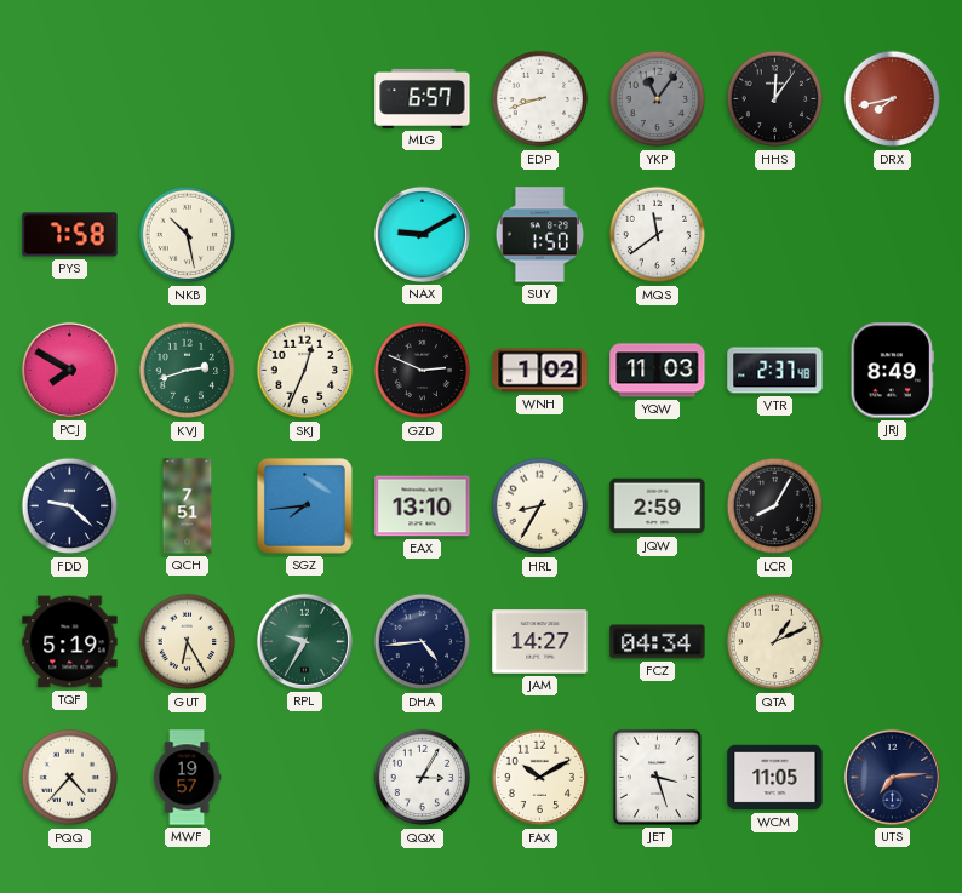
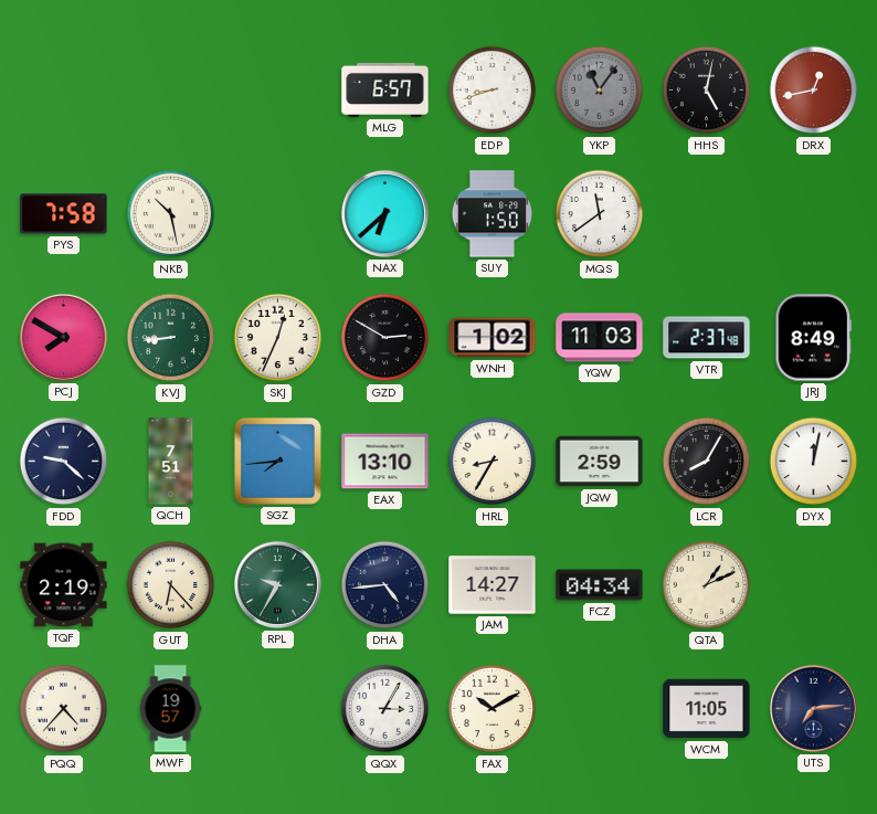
HHS: 12:06 -> 5:02
DRX: 7:43 -> 12:43
NAX: 9:10 -> 6:38
KVJ: 2:42 -> 8:44
GZD: 2:49 -> 2:50
DYX: none -> 12:02
TQF: 5:19 -> 2:19
GUT: 6:25 -> 6:23
JET: 3:27 -> none
